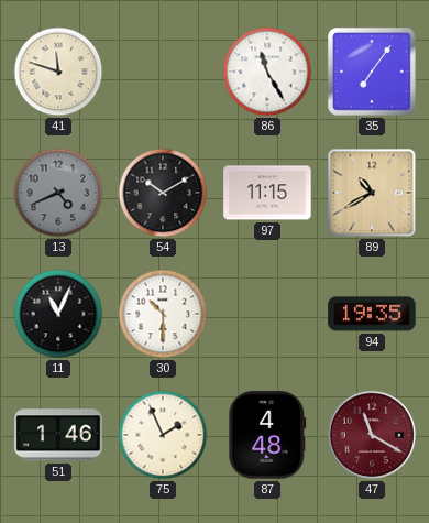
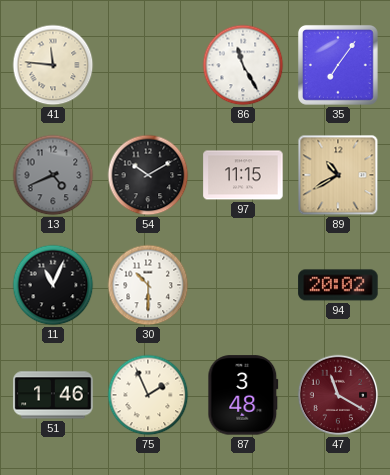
41: 11:48 -> 11:46
94: 19:35 -> 20:02
87: 4:48 -> 3:48
